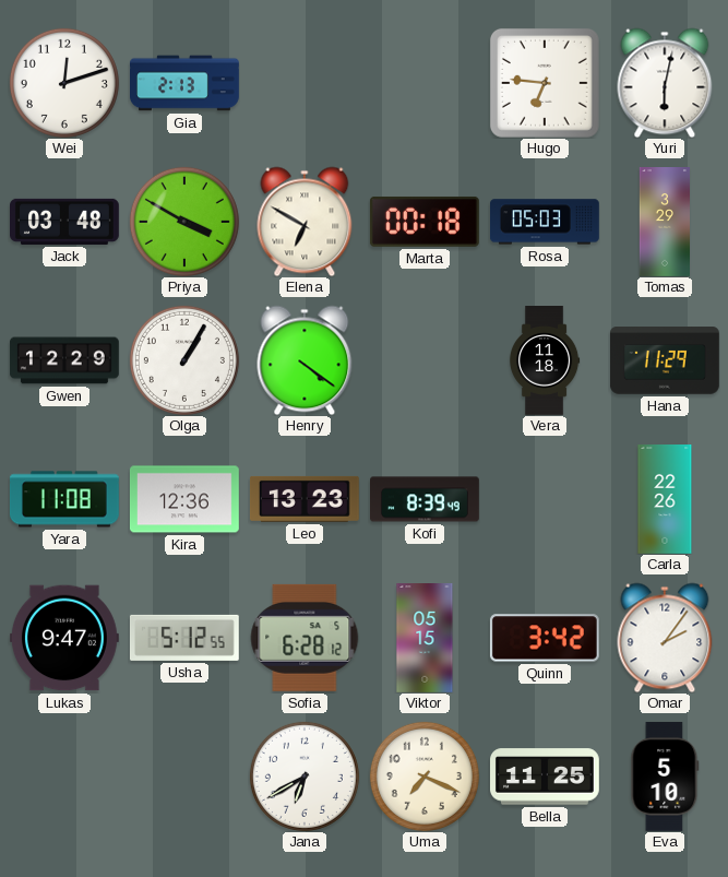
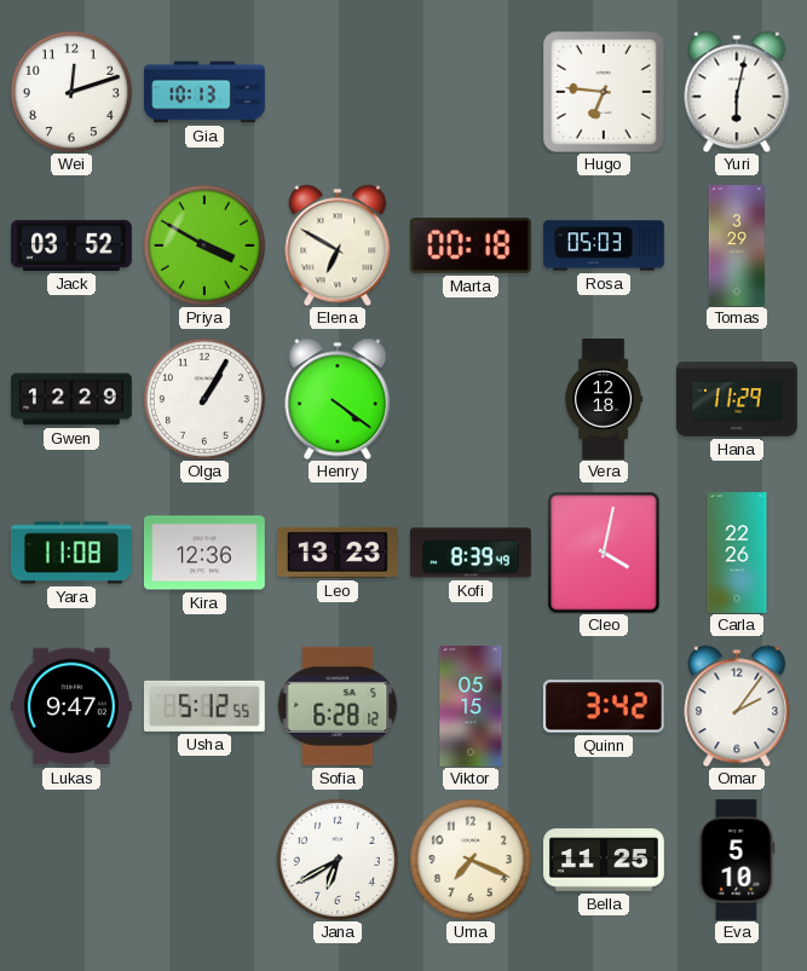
Gia: 2:13 -> 10:13
Jack: 03:48 -> 03:52
Vera: 11:18 -> 12:18
Cleo: none -> 4:02
